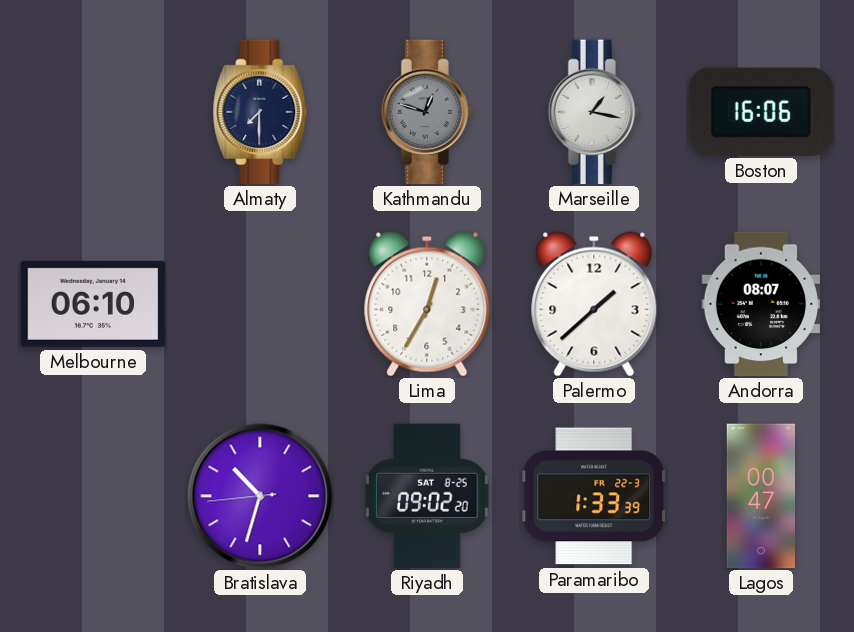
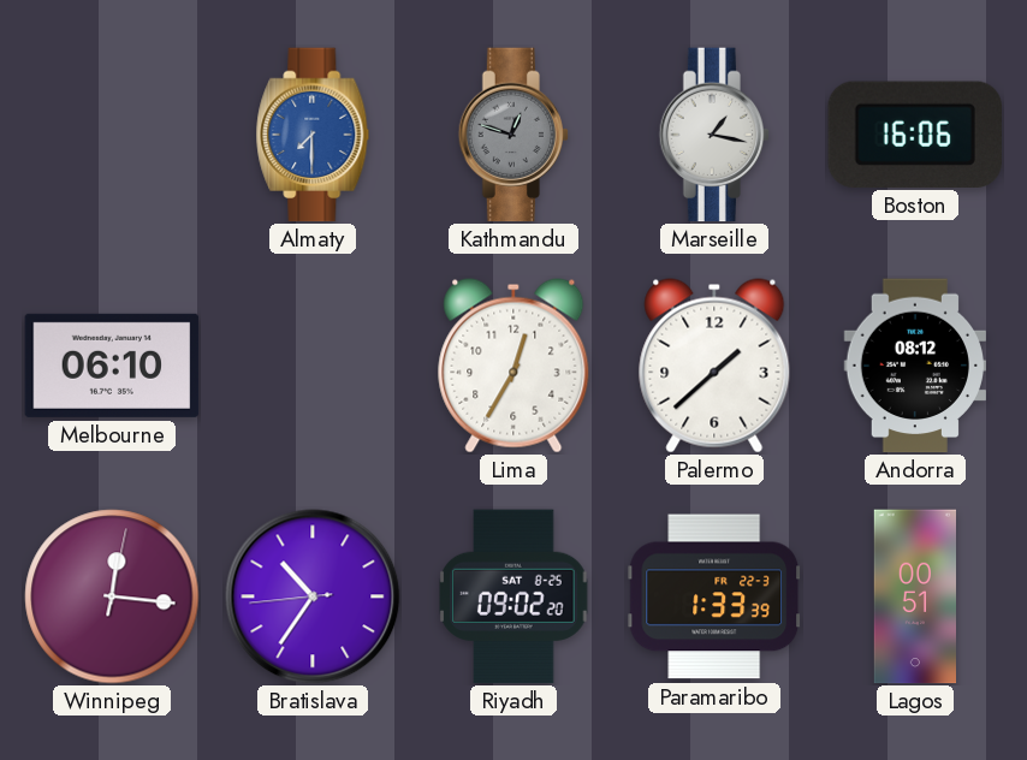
Almaty dial: navy -> blue
Andorra: 08:07 -> 08:12
Winnipeg: none -> 12:16
Bratislava: 10:32 -> 10:35
Lagos: 00:47 -> 00:51
